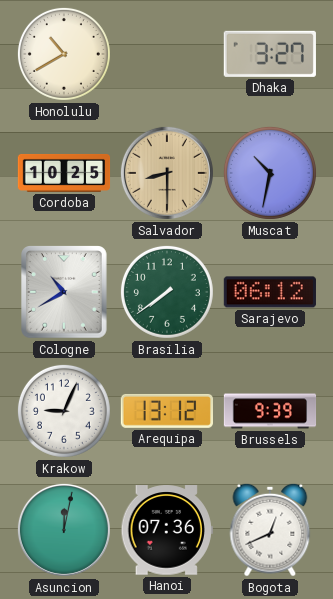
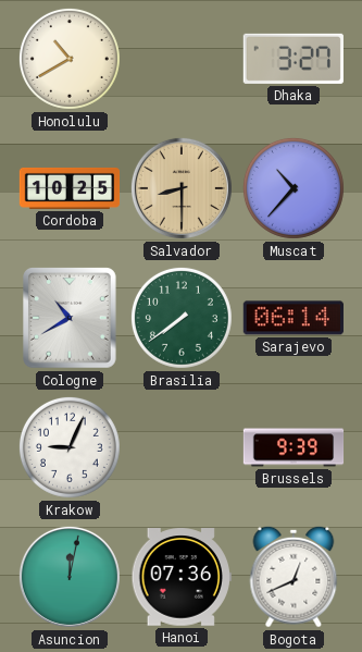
Muscat: 10:32 -> 10:37
Sarajevo: 06:12 -> 06:14
Arequipa: 13:12 -> none
